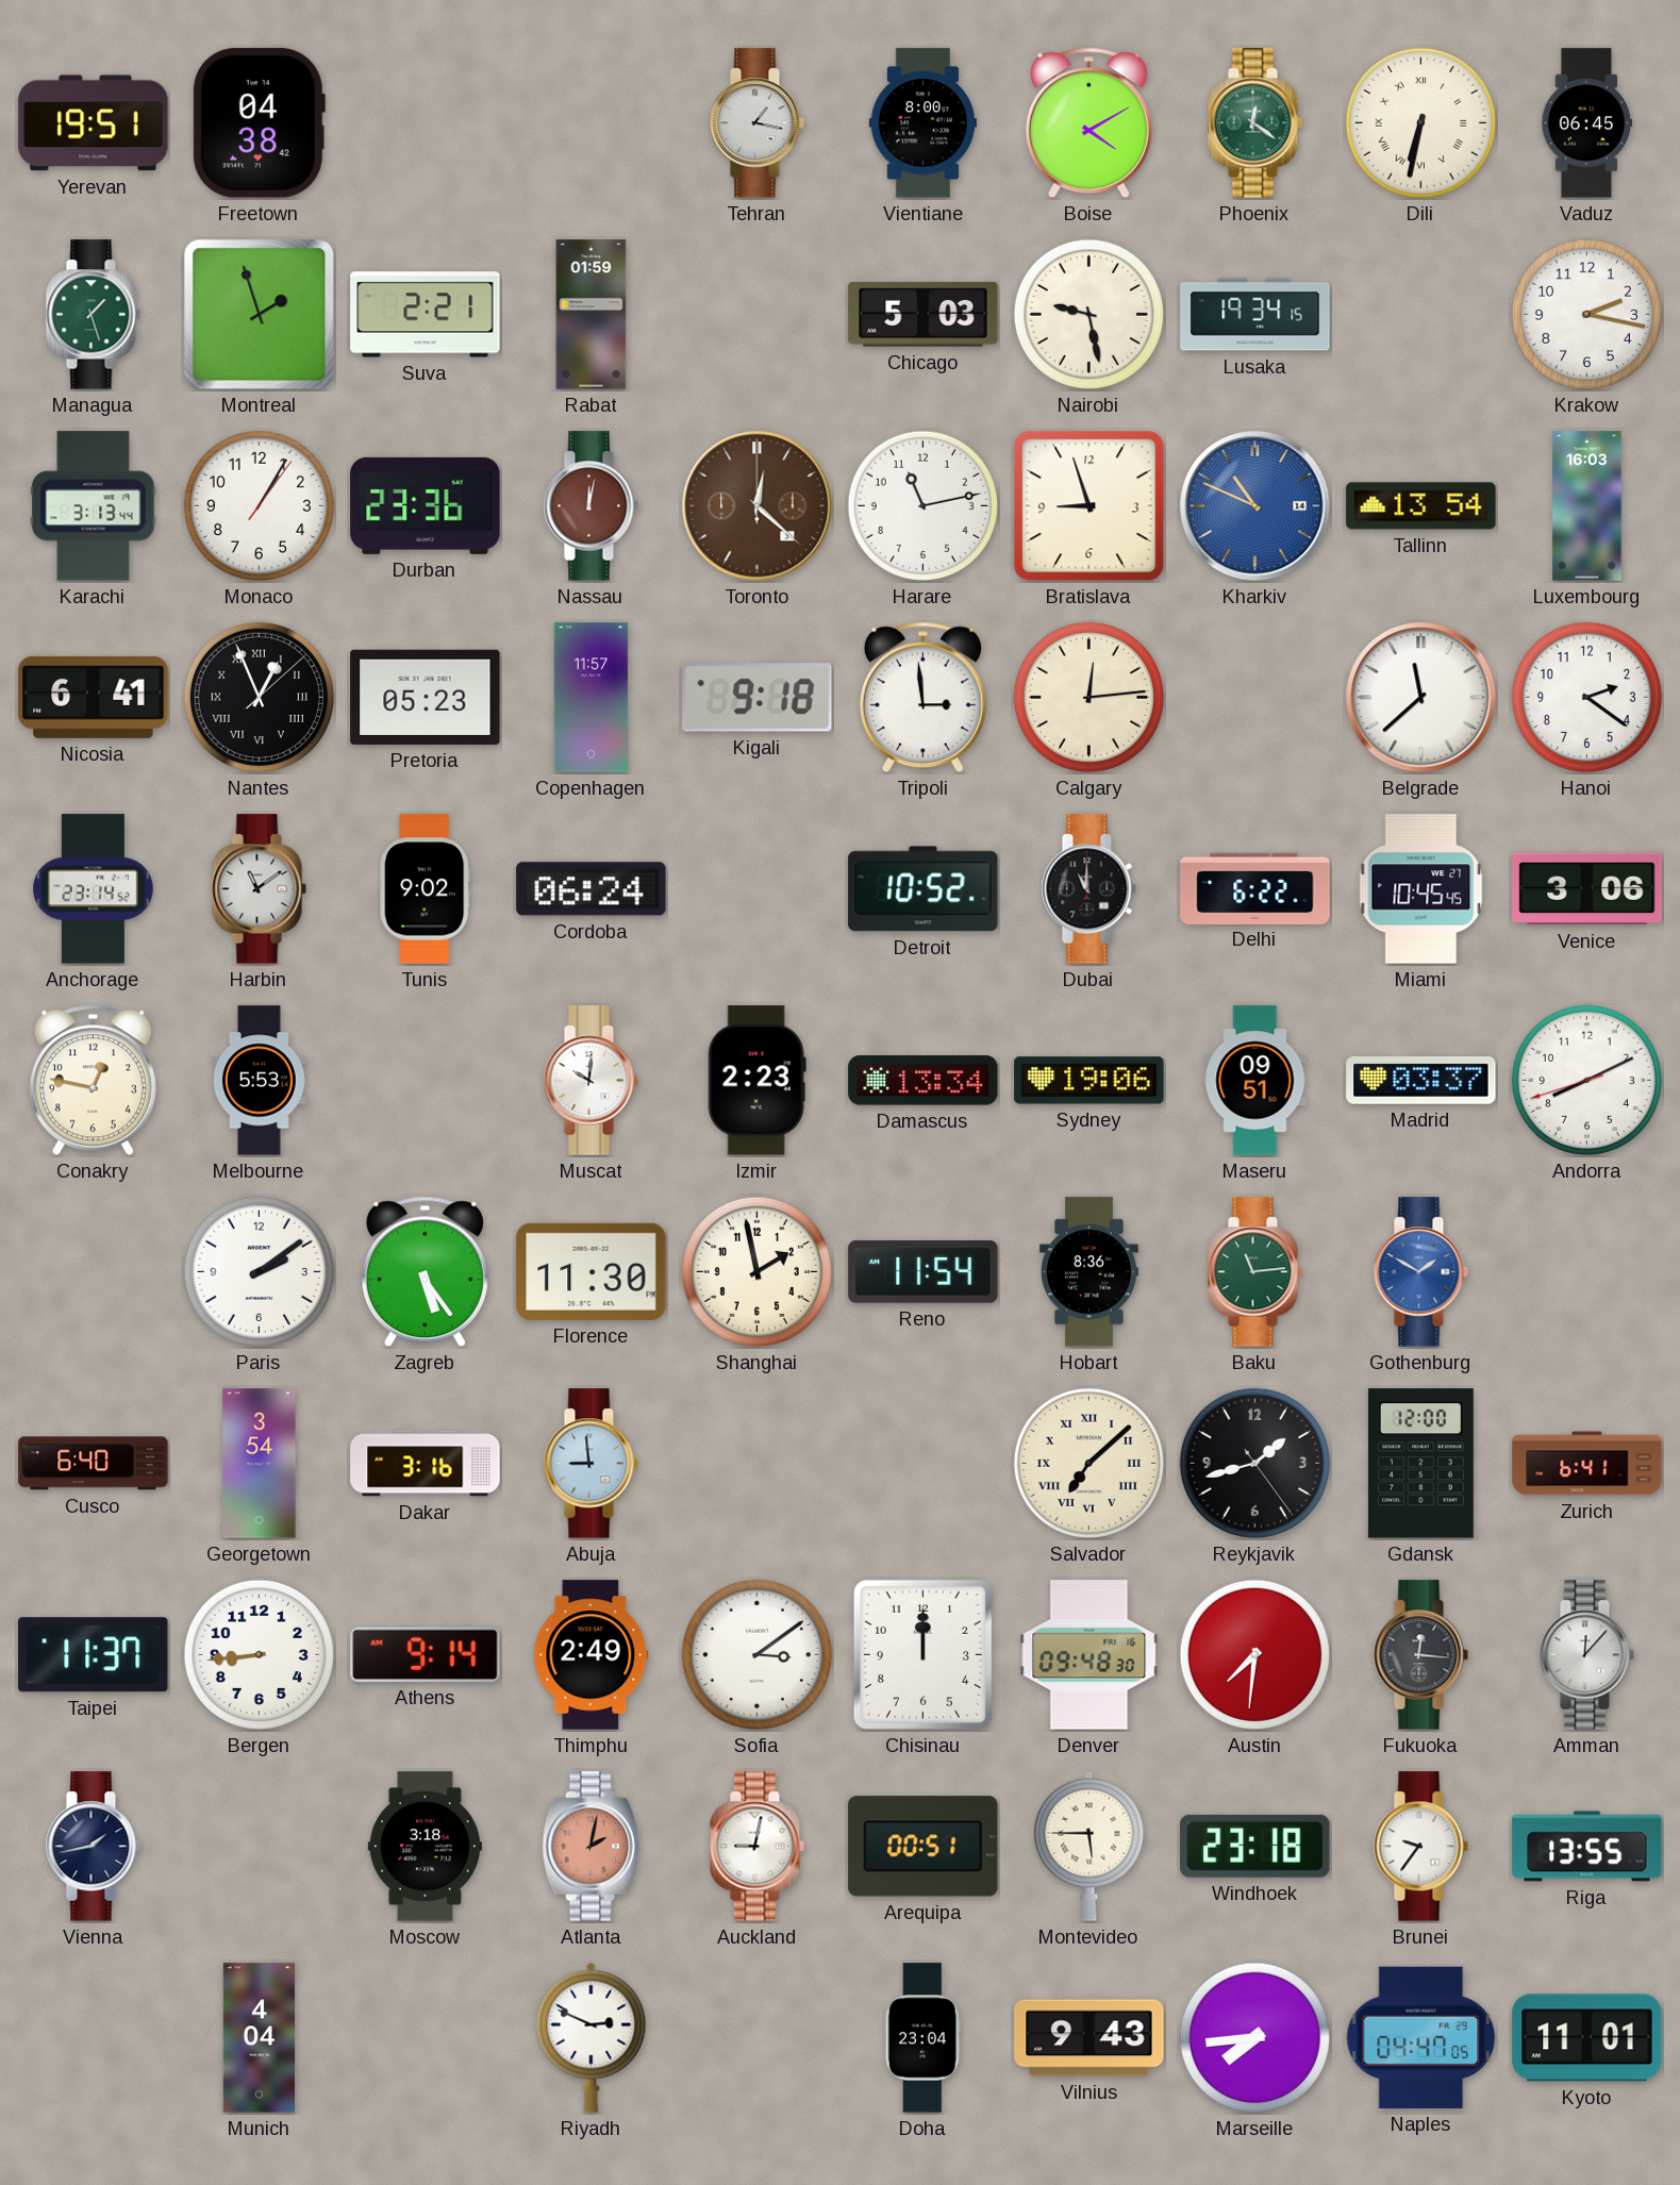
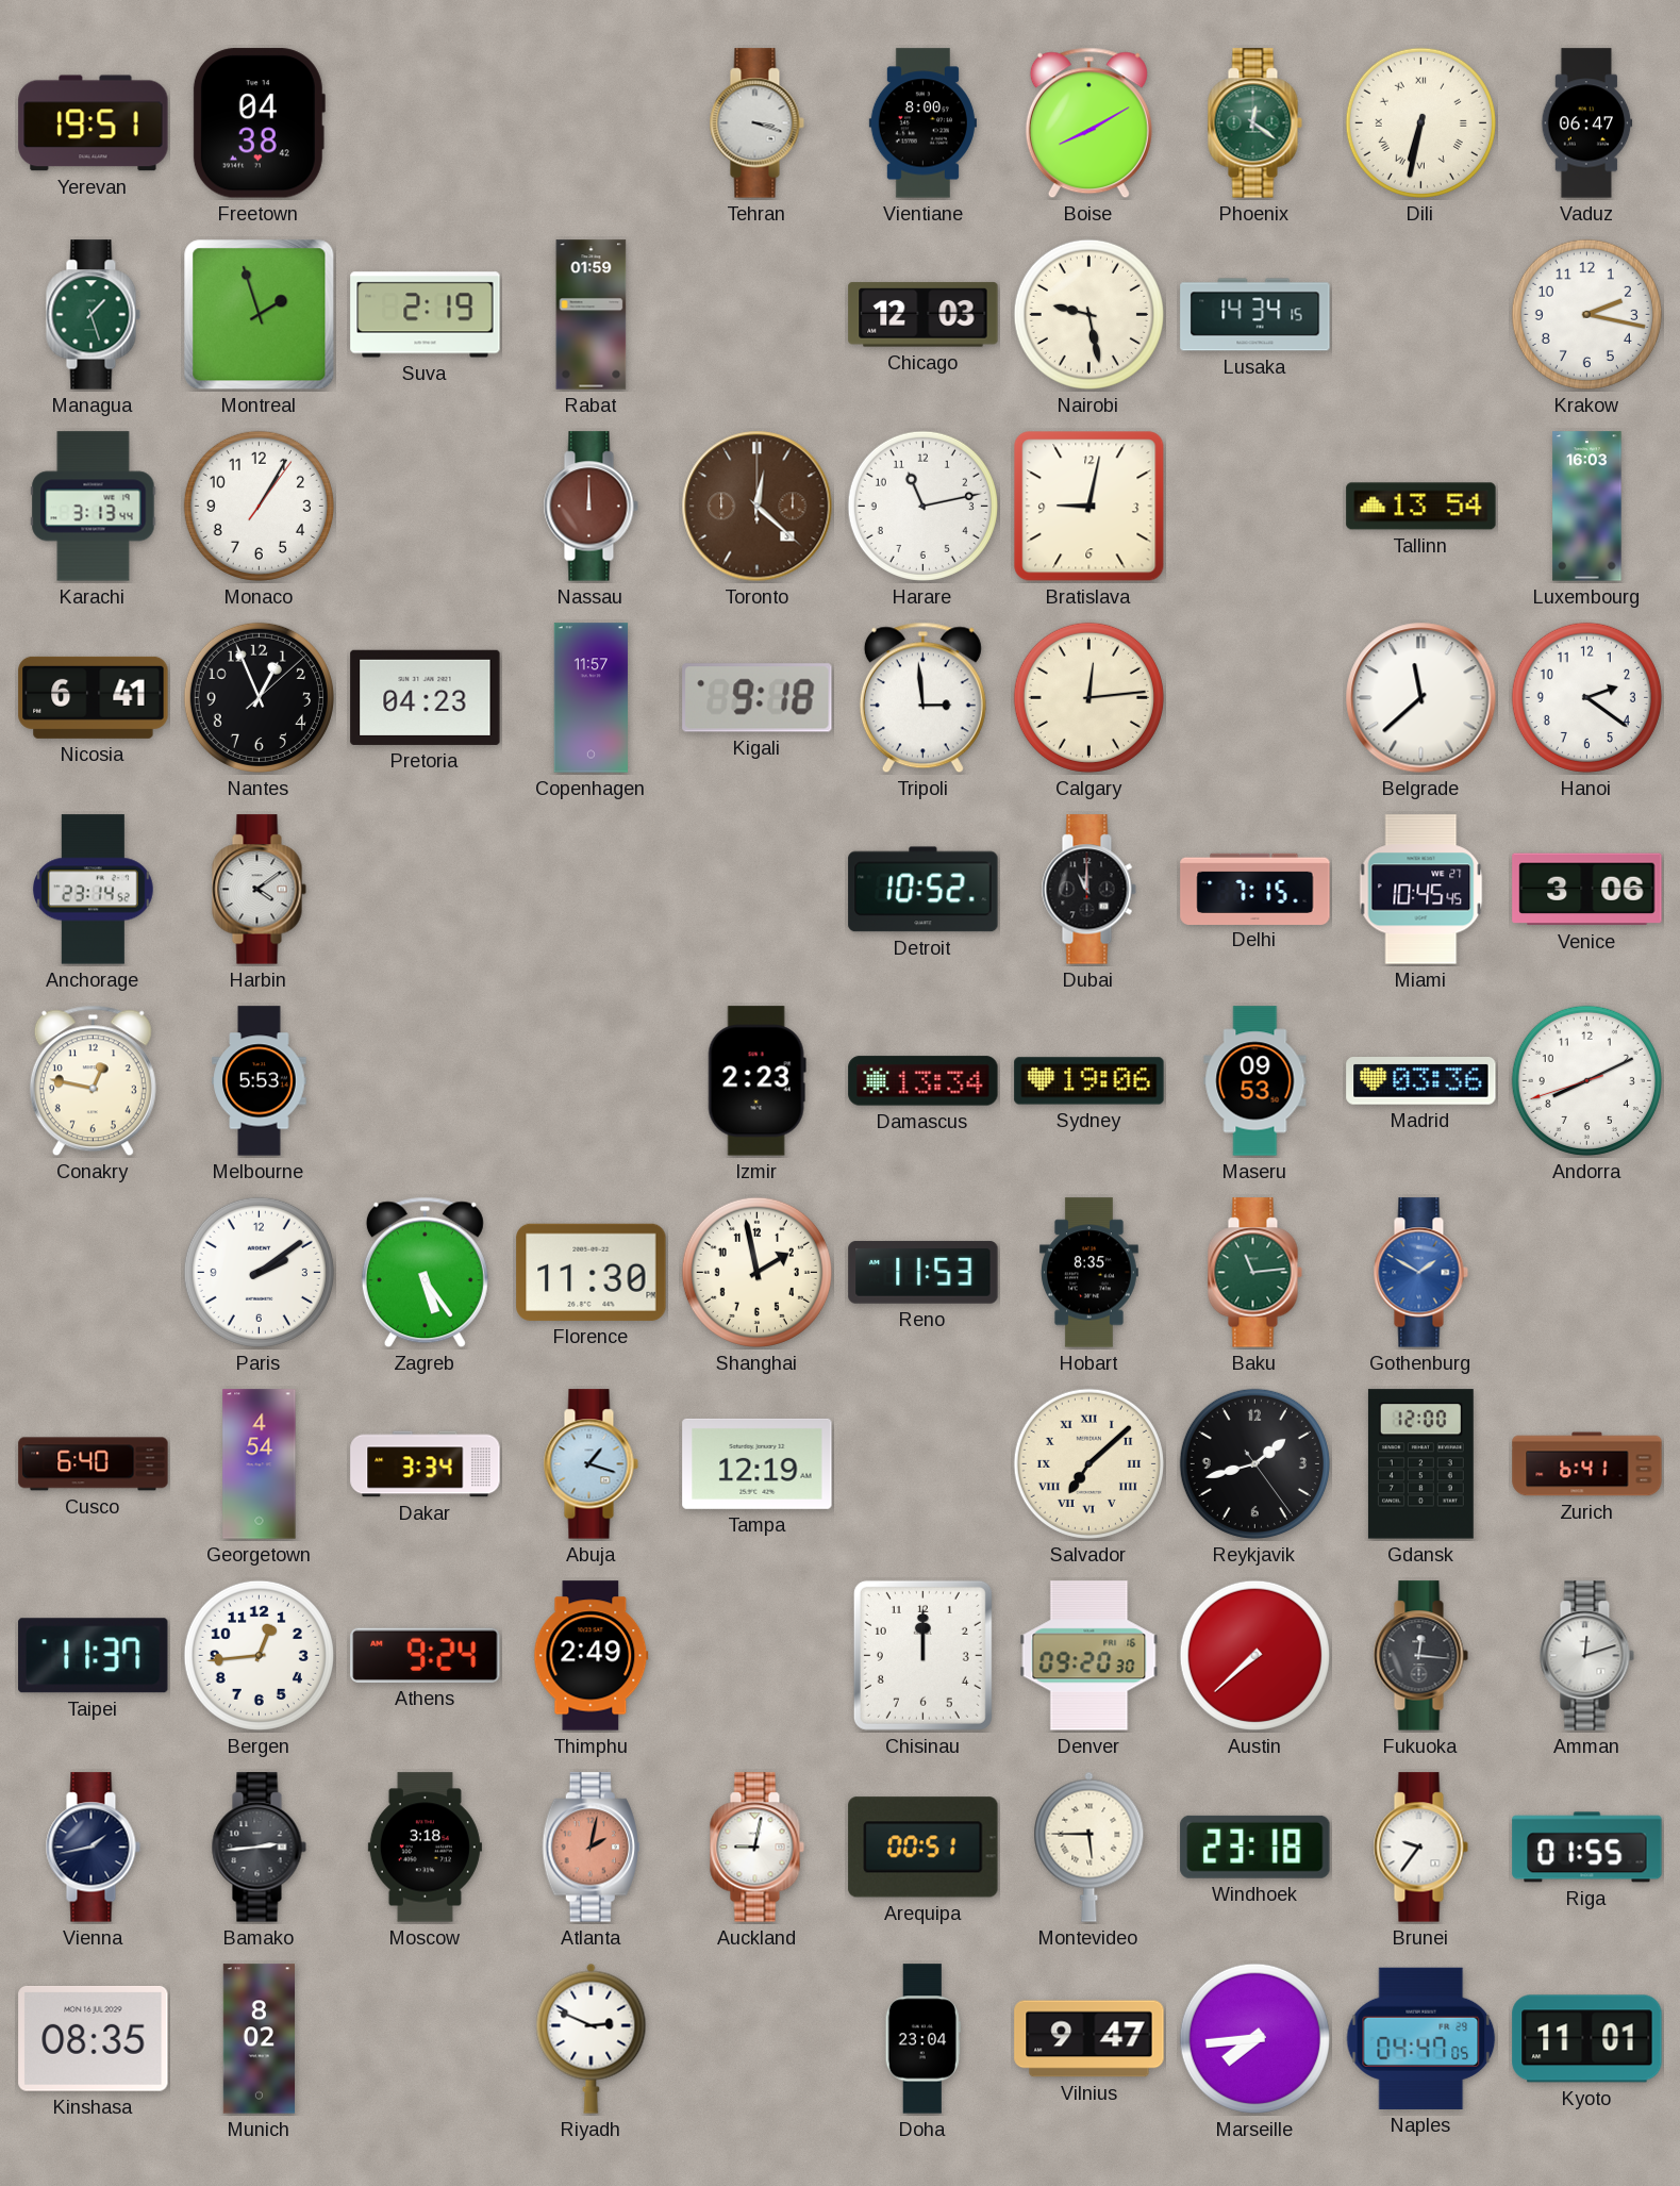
Tehran: 1:17 -> 3:18
Boise: 4:10 -> 8:10
Vaduz: 06:45 -> 06:47
Suva: 2:21 -> 2:19
Chicago: 5:03 -> 12:03
Lusaka: 19:34 -> 14:34
Durban: 23:36 -> none
Nassau: 12:02 -> 12:00
Bratislava: 8:57 -> 9:02
Kharkiv: 10:49 -> none
Nantes numerals: Roman -> Arabic
Pretoria: 05:23 -> 04:23
Harbin: 11:09 -> 4:09
Tunis: 9:02 -> none
Cordoba: 06:24 -> none
Delhi: 6:22 -> 7:15
Muscat: 10:01 -> none
Maseru: 09:51 -> 09:53
Madrid: 03:37 -> 03:36
Reno: 11:54 -> 11:53
Hobart: 8:36 -> 8:35
Georgetown: 3:54 -> 4:54
Dakar: 3:16 -> 3:34
Abuja: 8:59 -> 1:18
Tampa: none -> 12:19
Bergen: 8:44 -> 12:44
Athens: 9:14 -> 9:24
Sofia: 3:09 -> none
Denver: 09:48 -> 09:20
Austin: 7:31 -> 7:38
Amman: 12:07 -> 12:12
Bamako: none -> 2:44
Riga: 13:55 -> 01:55
Kinshasa: none -> 08:35
Munich: 4:04 -> 8:02
Vilnius: 9:43 -> 9:47
